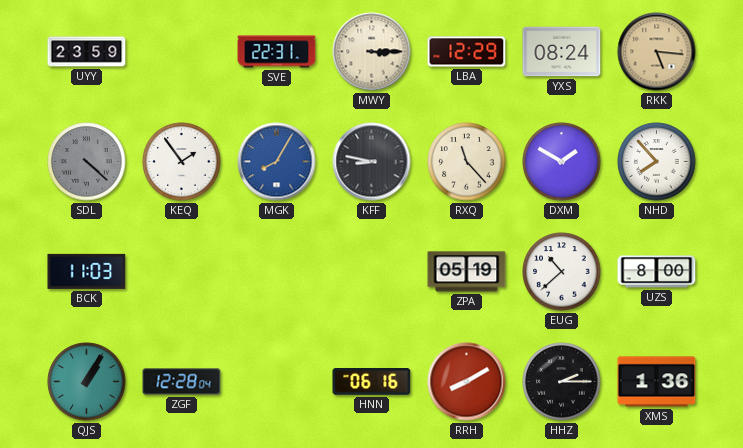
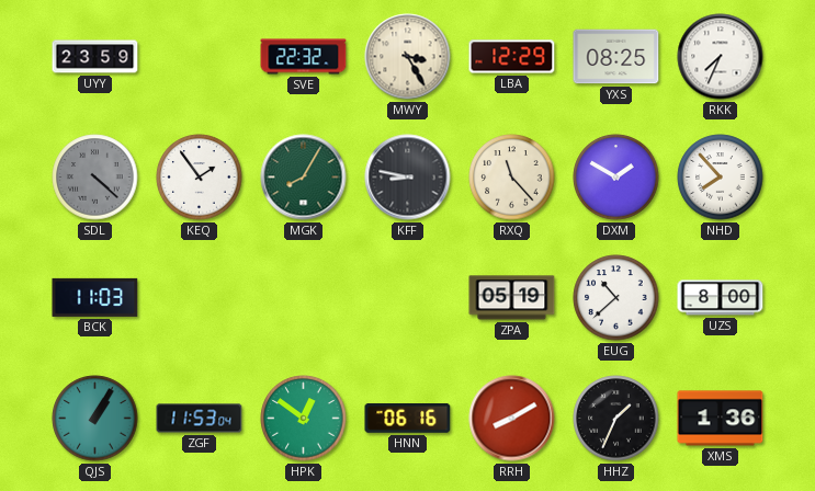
SVE: 22:31 -> 22:32
MWY: 3:15 -> 3:25
YXS: 08:24 -> 08:25
RKK: 5:16 -> 7:34
RKK dial: champagne -> white
MGK dial: blue -> green
ZGF: 12:28 -> 11:53
HPK: none -> 12:51
HHZ: 2:15 -> 1:34
